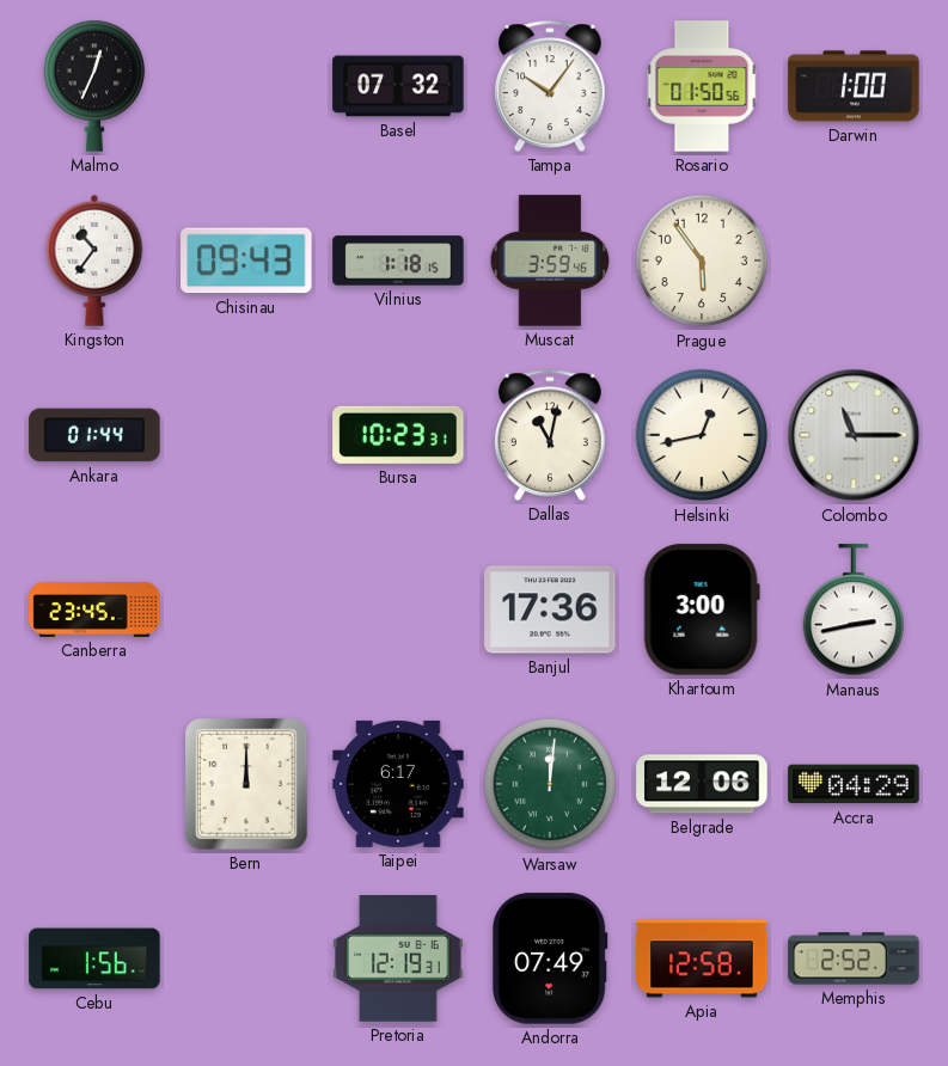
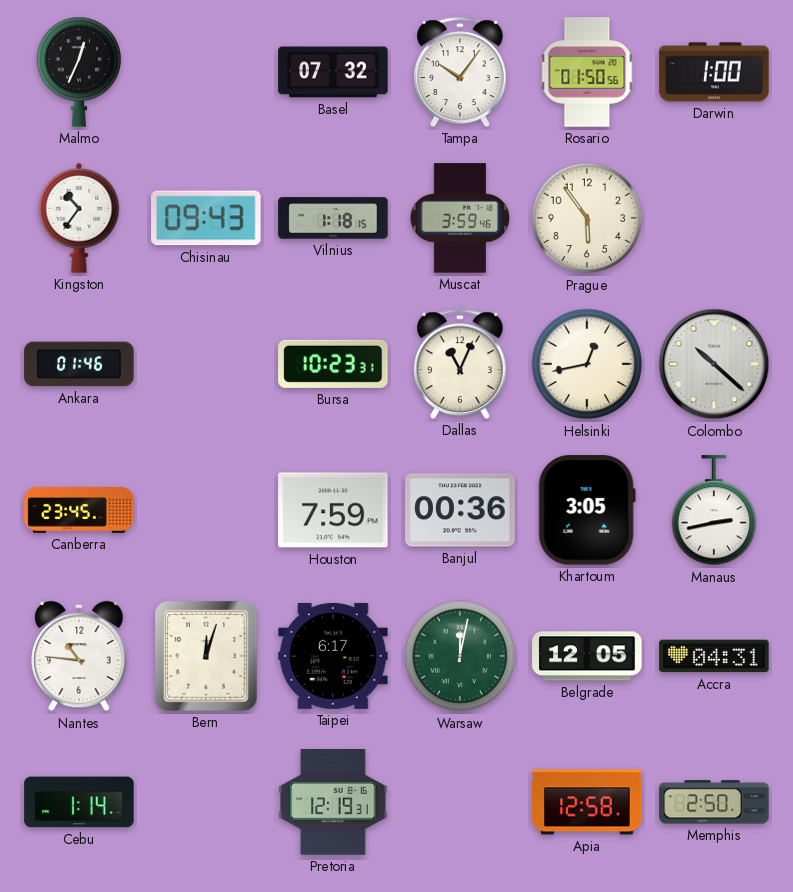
Ankara: 01:44 -> 01:46
Dallas: 11:02 -> 11:04
Colombo: 11:15 -> 10:22
Houston: none -> 7:59
Banjul: 17:36 -> 00:36
Khartoum: 3:00 -> 3:05
Nantes: none -> 10:46
Bern: 12:00 -> 12:03
Warsaw: 12:01 -> 12:02
Belgrade: 12:06 -> 12:05
Accra: 04:29 -> 04:31
Cebu: 1:56 -> 1:14
Andorra: 07:49 -> none
Memphis: 2:52 -> 2:50
